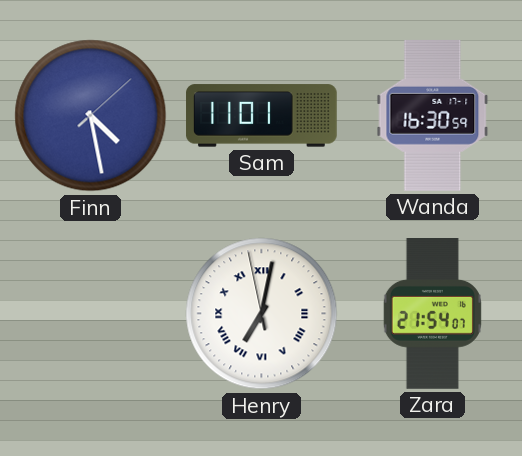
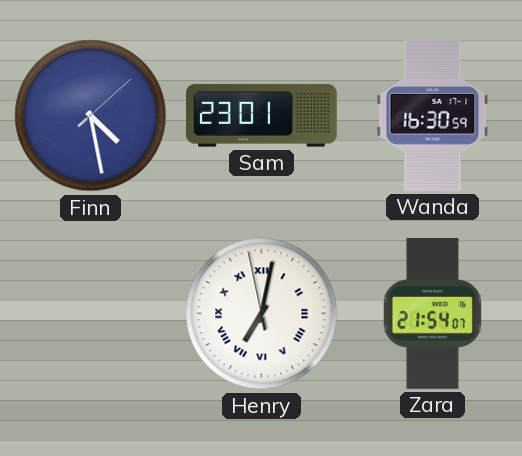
Sam: 11:01 -> 23:01
